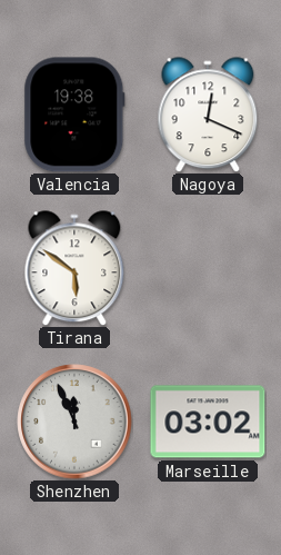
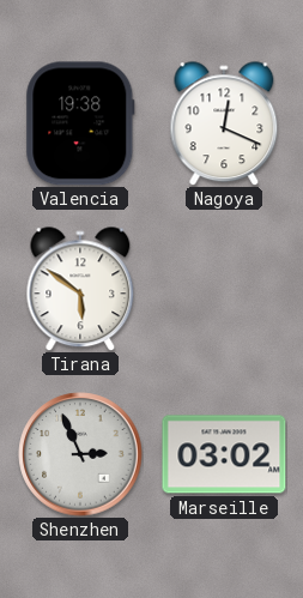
Shenzhen: 11:56 -> 2:56
